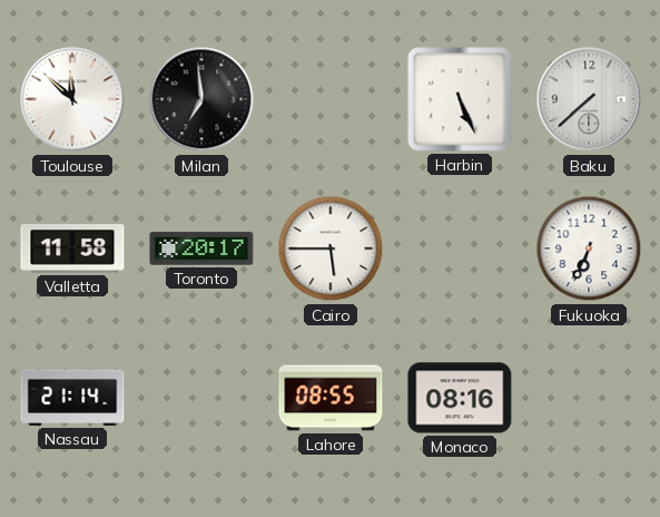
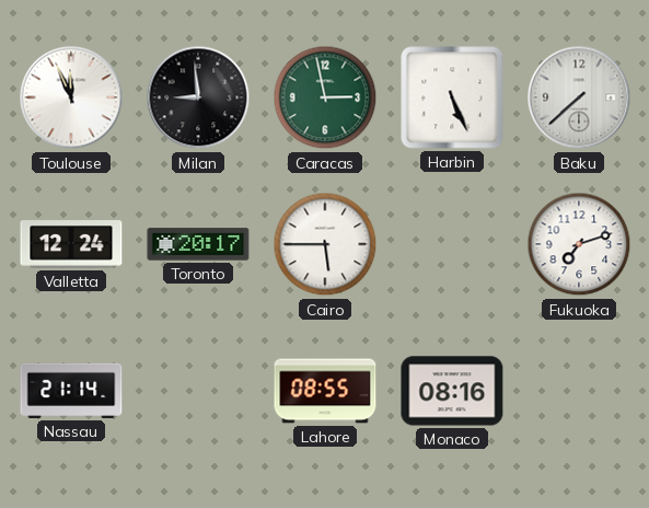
Toulouse: 11:52 -> 11:56
Milan: 6:59 -> 8:59
Caracas: none -> 2:58
Valletta: 11:58 -> 12:24
Fukuoka: 6:34 -> 7:12
